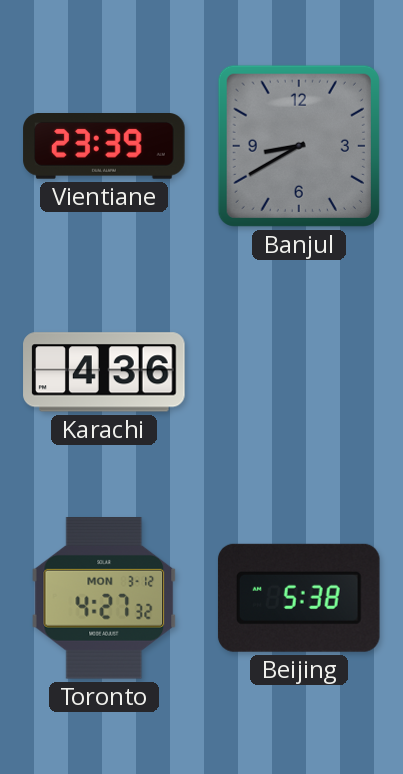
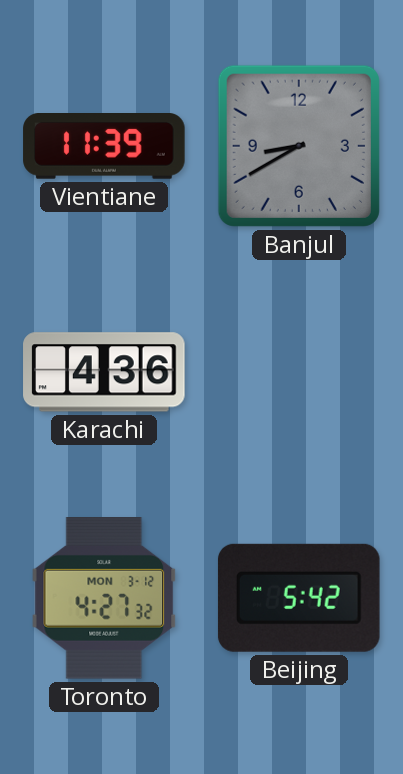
Vientiane: 23:39 -> 11:39
Beijing: 5:38 -> 5:42
